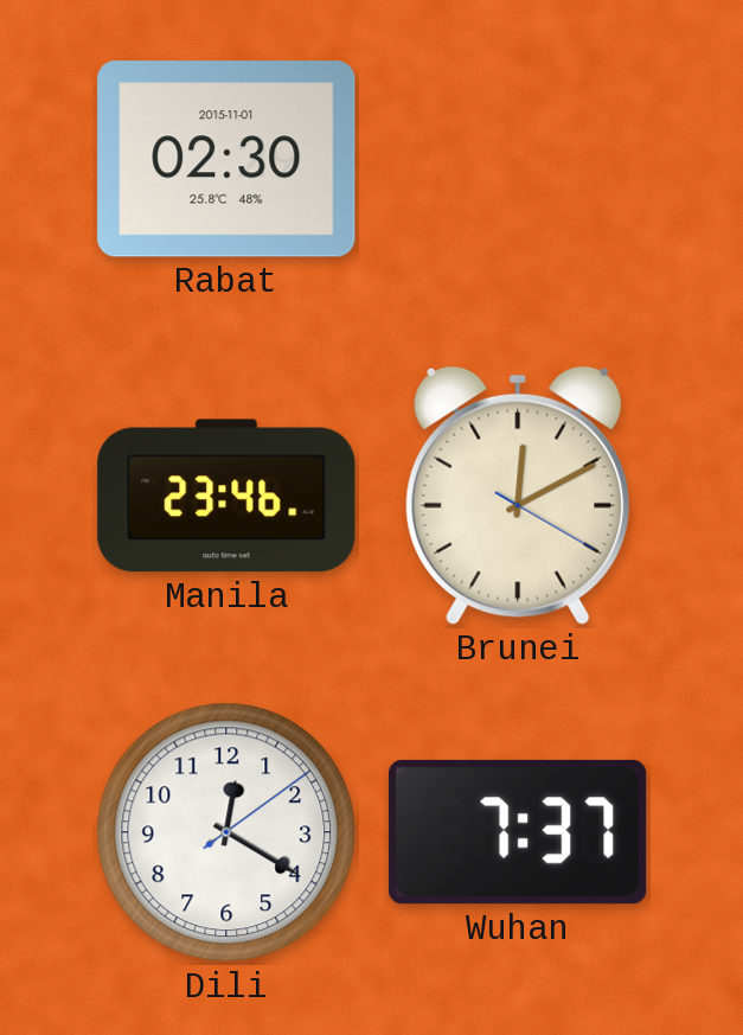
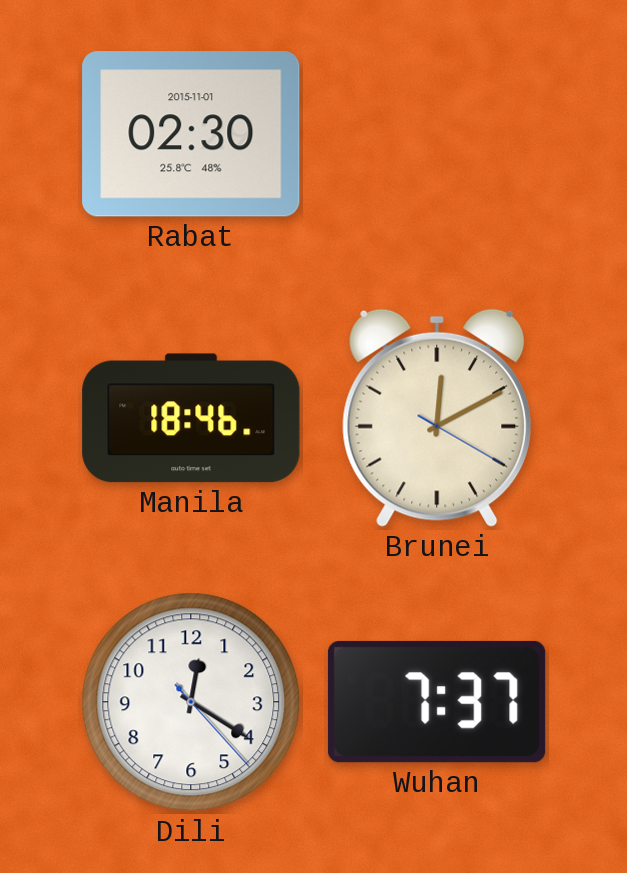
Manila: 23:46 -> 18:46
Dili: 12:20:09 -> 12:20:23
